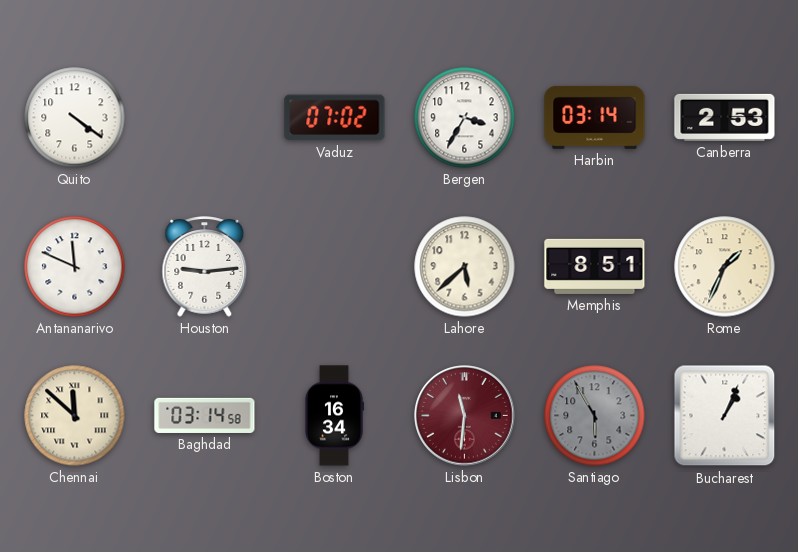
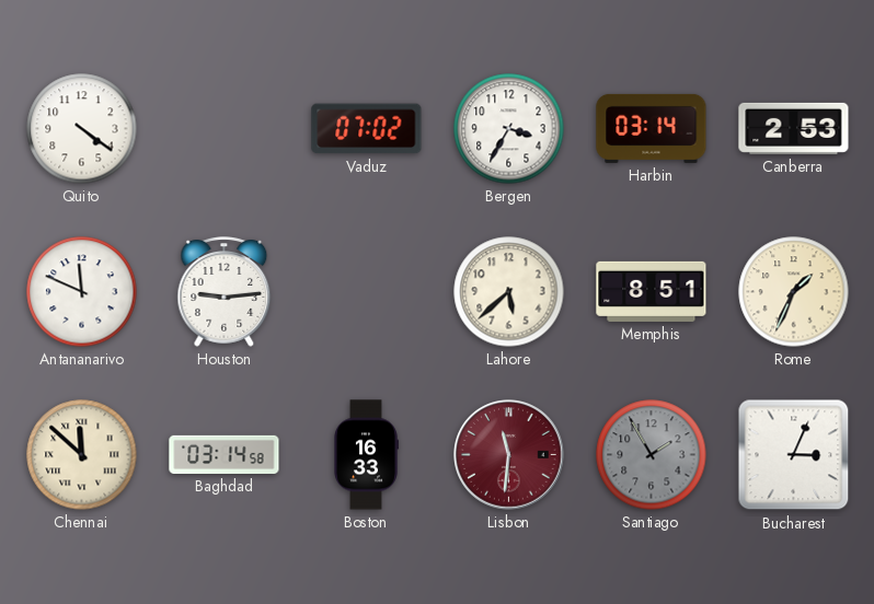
Boston: 16:34 -> 16:33
Santiago: 5:55 -> 1:55
Bucharest: 1:04 -> 3:04
